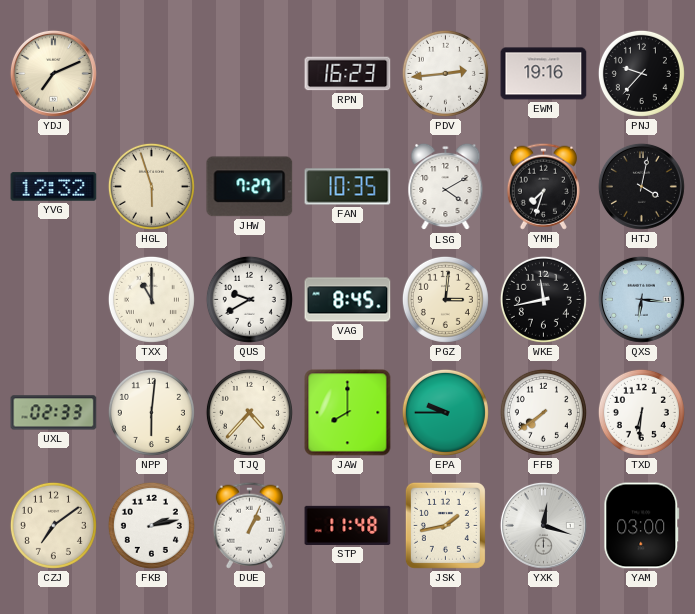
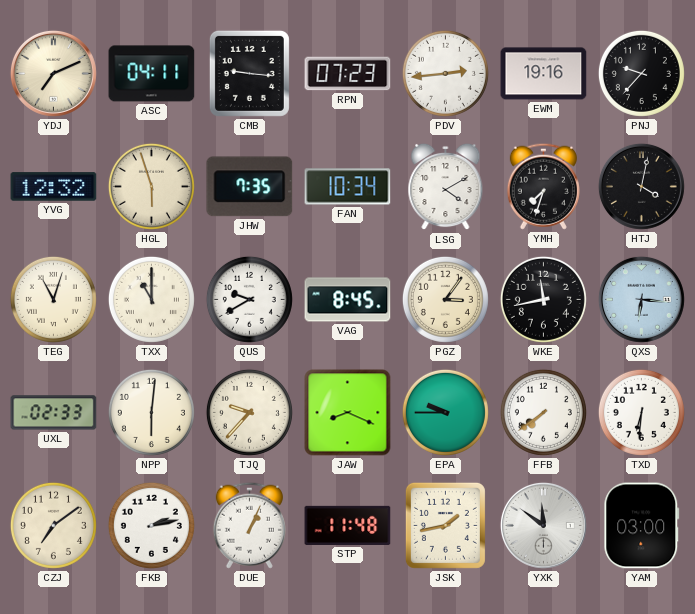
ASC: none -> 04:11
CMB: none -> 9:16
RPN: 16:23 -> 07:23
JHW: 7:27 -> 7:35
FAN: 10:35 -> 10:34
TEG: none -> 11:03
PGZ: 3:01 -> 3:06
TJQ: 4:37 -> 9:37
JAW: 8:00 -> 8:19
YXK: 12:18 -> 11:51
